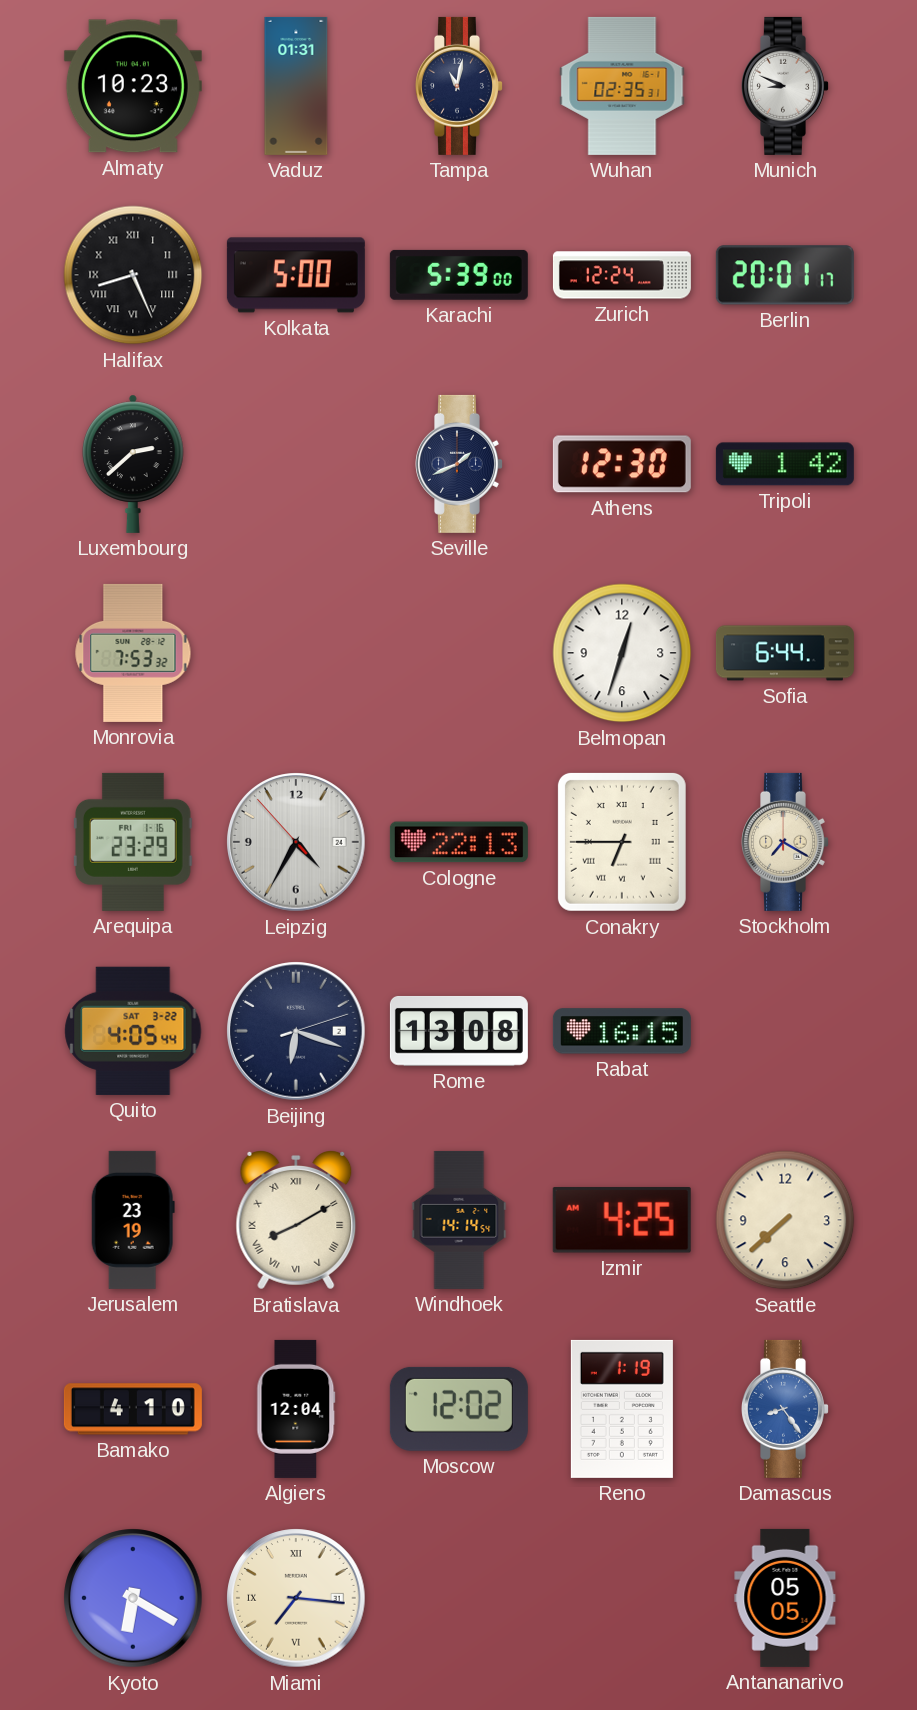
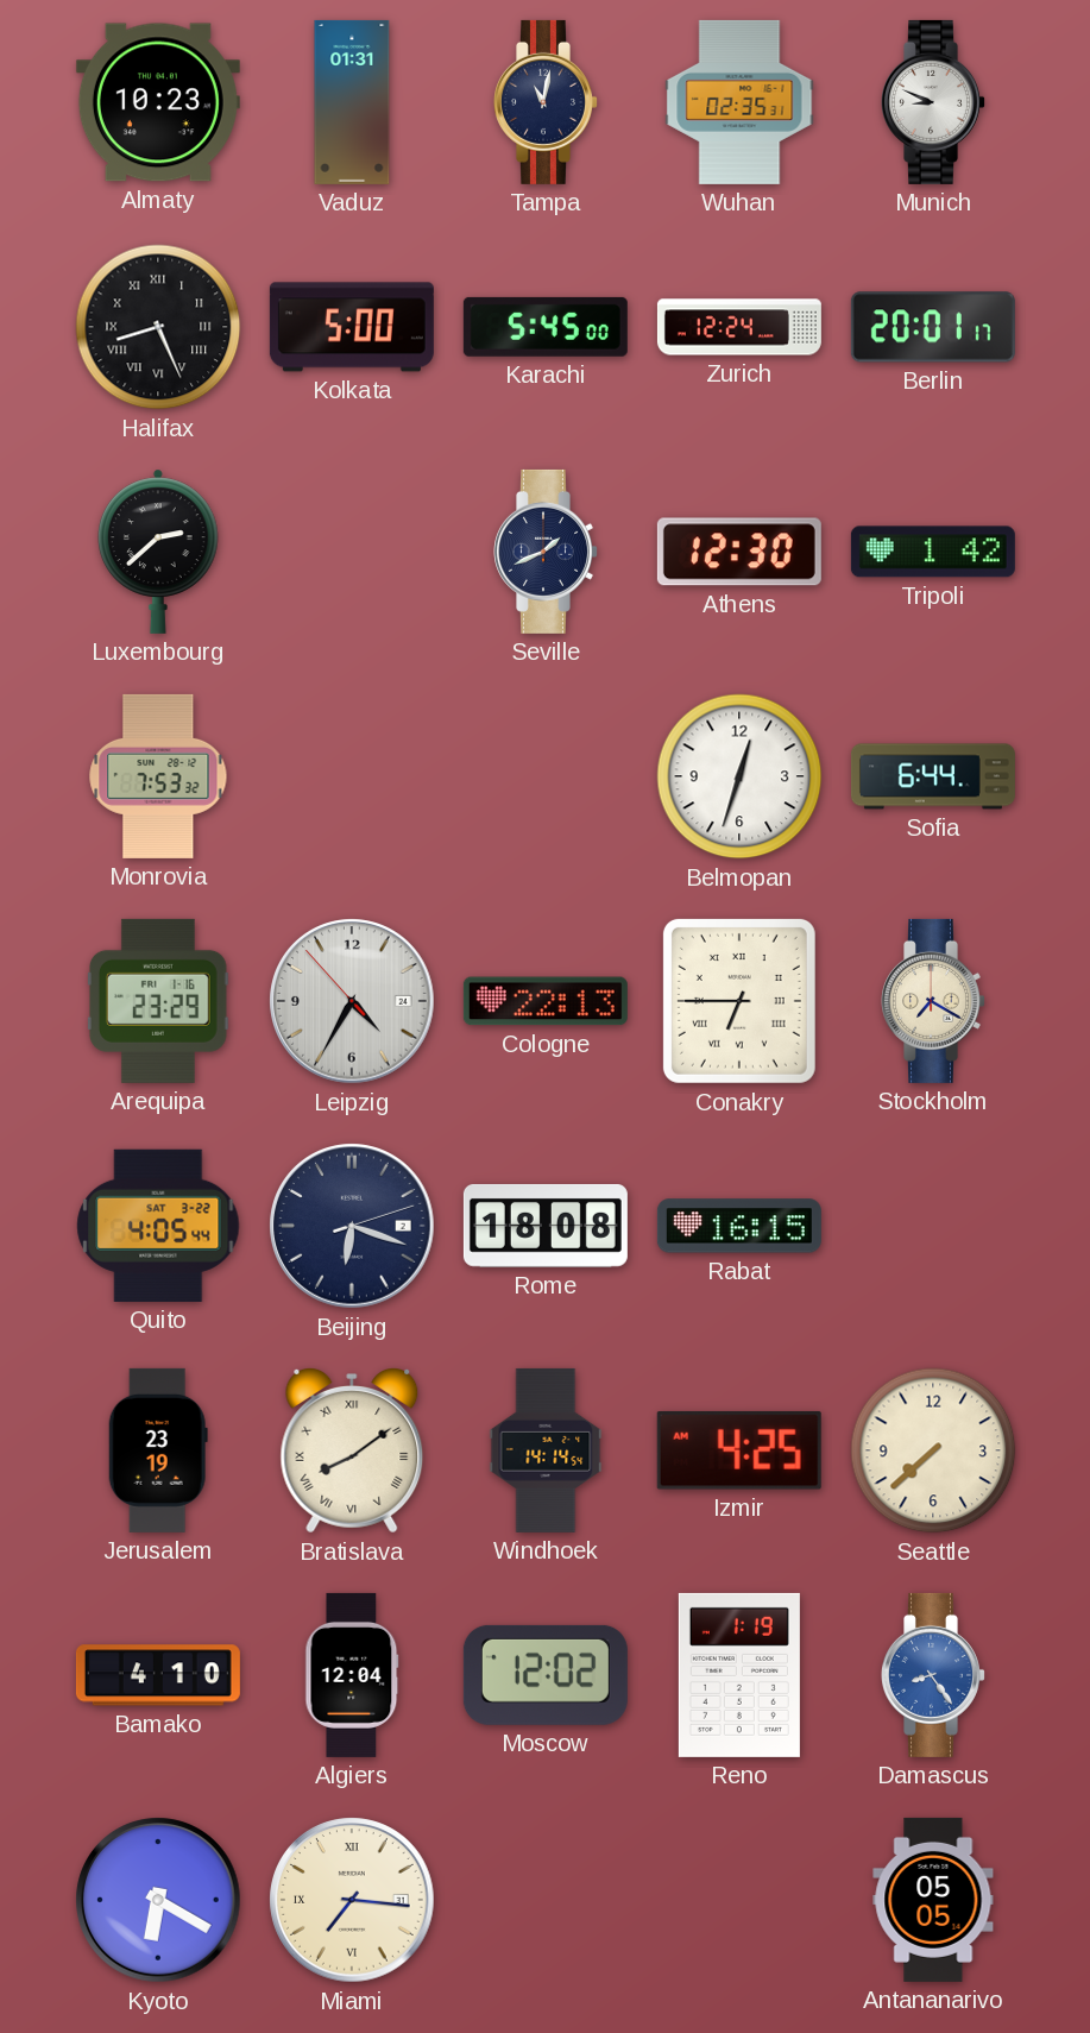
Karachi: 5:39 -> 5:45
Rome: 13:08 -> 18:08
Bratislava: 8:10 -> 8:09
